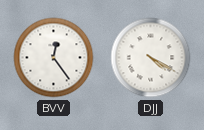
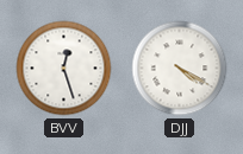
BVV: 12:24 -> 12:27
